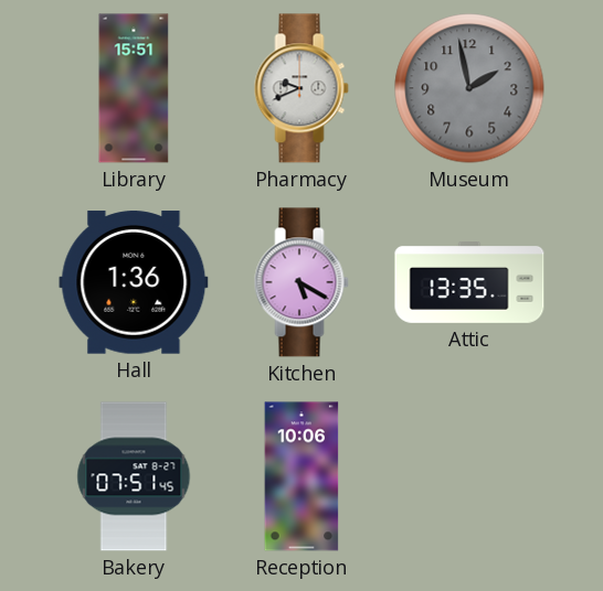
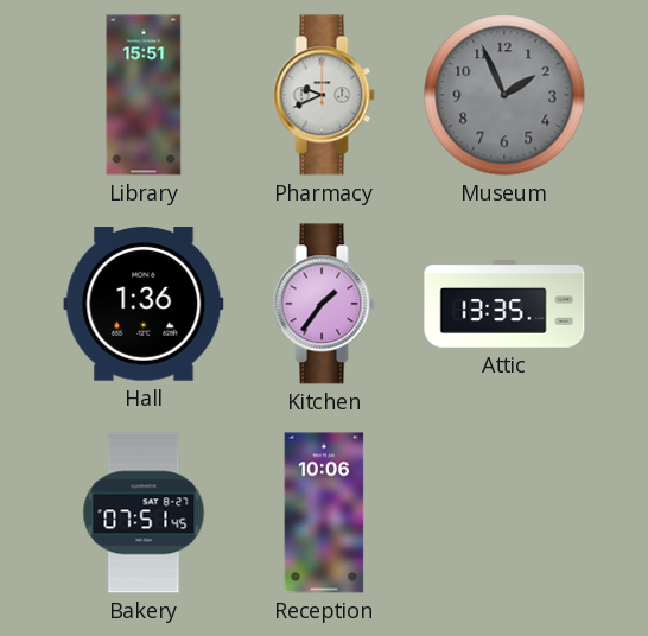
Museum: 1:58 -> 1:56
Kitchen: 5:20 -> 1:36
